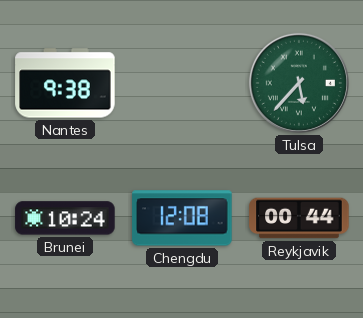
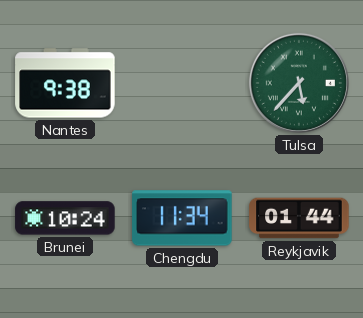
Chengdu: 12:08 -> 11:34
Reykjavik: 00:44 -> 01:44
